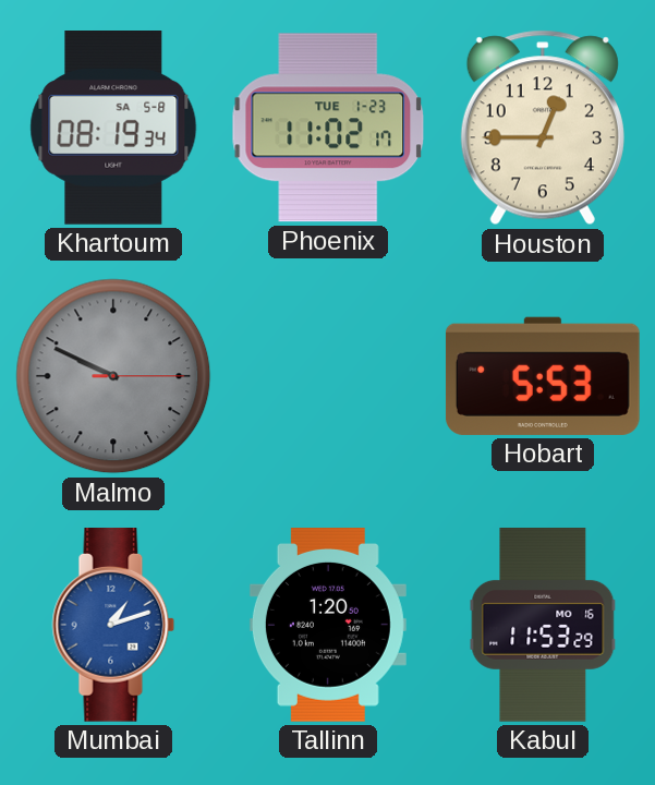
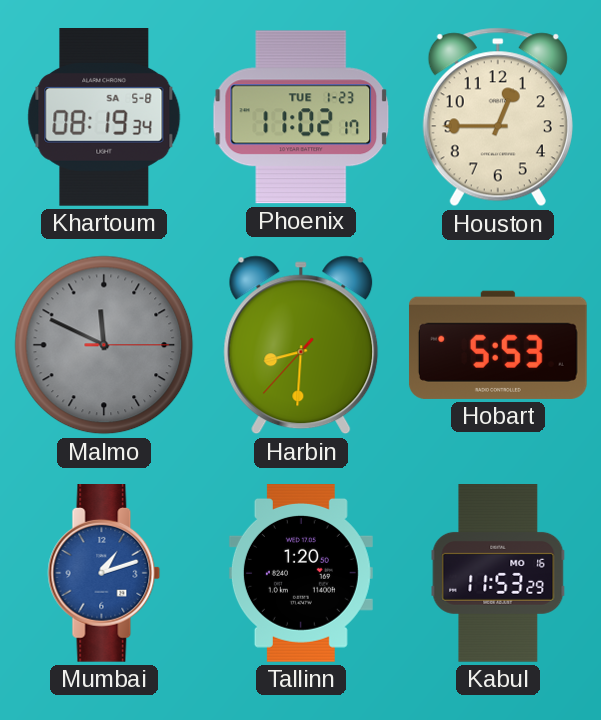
Malmo: 9:49 -> 11:49
Harbin: none -> 8:30
